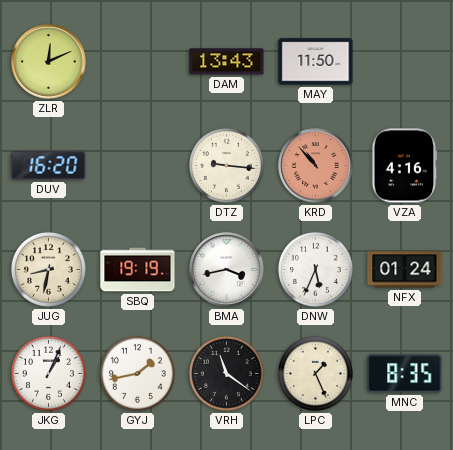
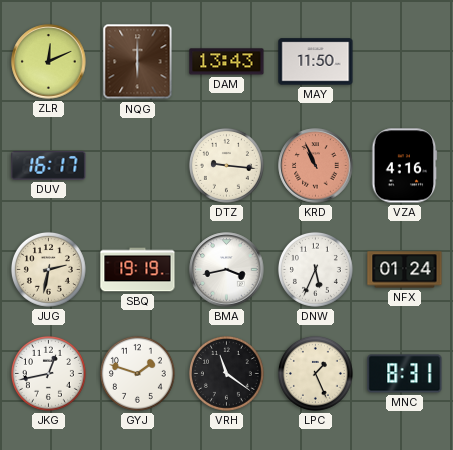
NQG: none -> 6:00
DUV: 16:20 -> 16:17
KRD: 10:53 -> 10:56
JUG: 8:32 -> 2:32
JKG: 1:04 -> 12:43
GYJ: 1:43 -> 1:48
MNC: 8:35 -> 8:31
